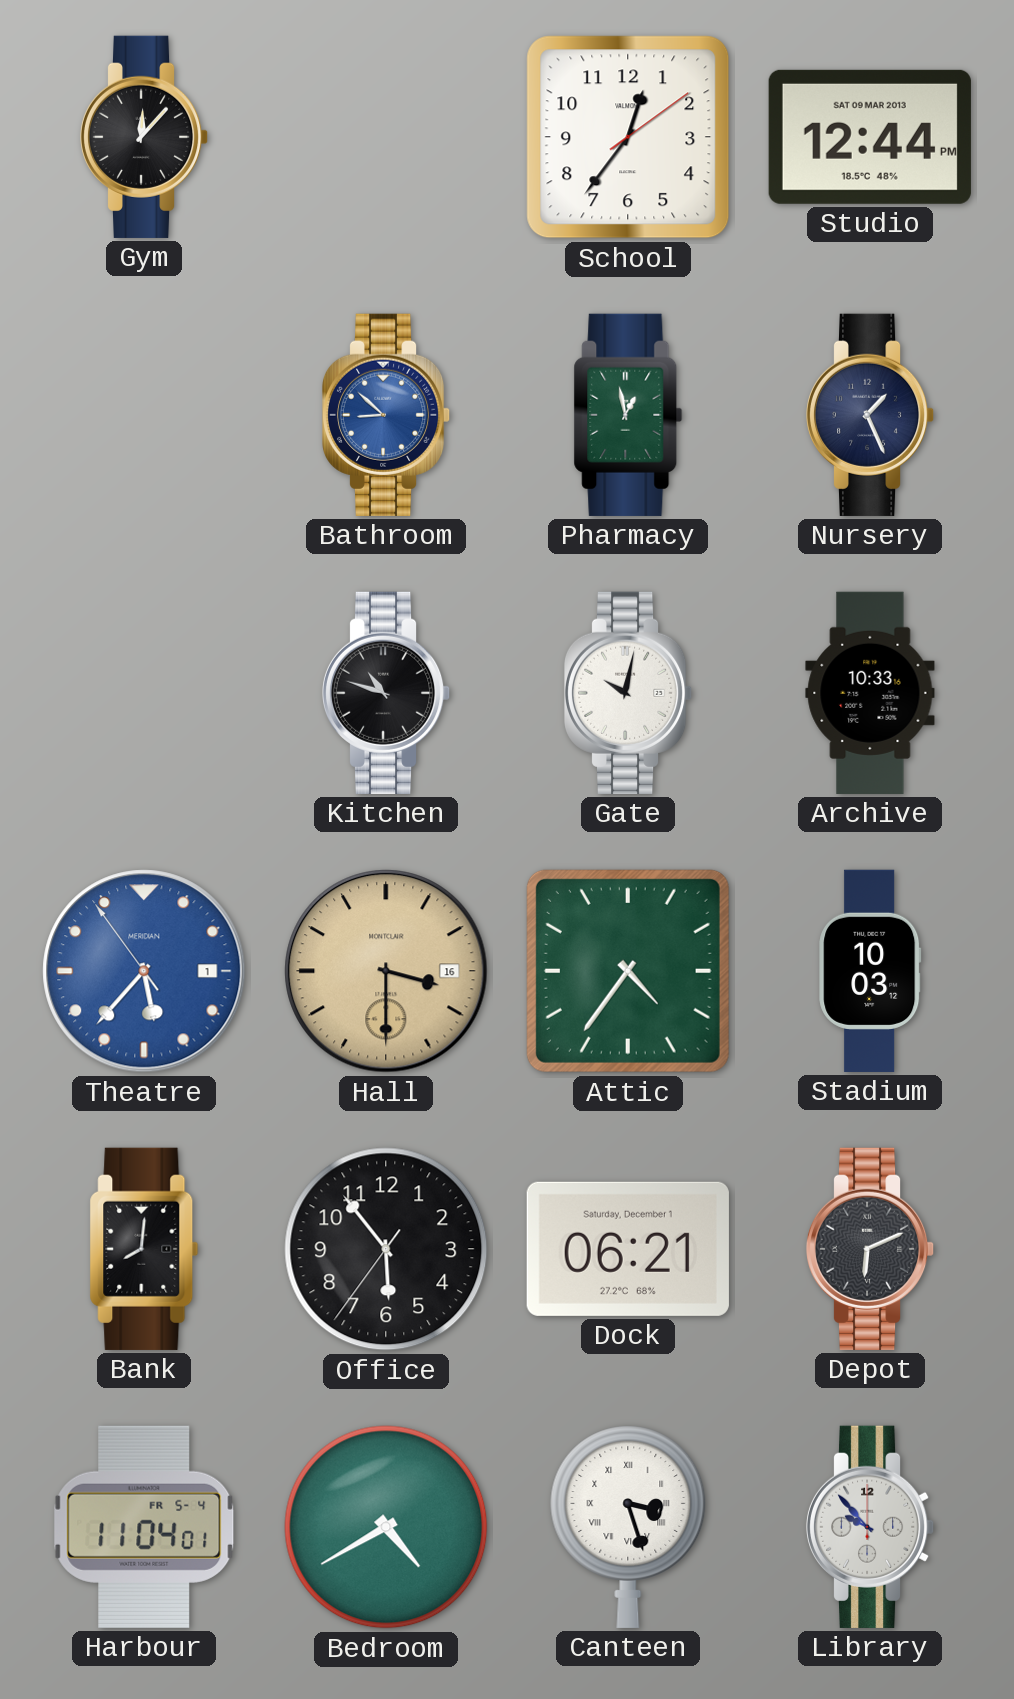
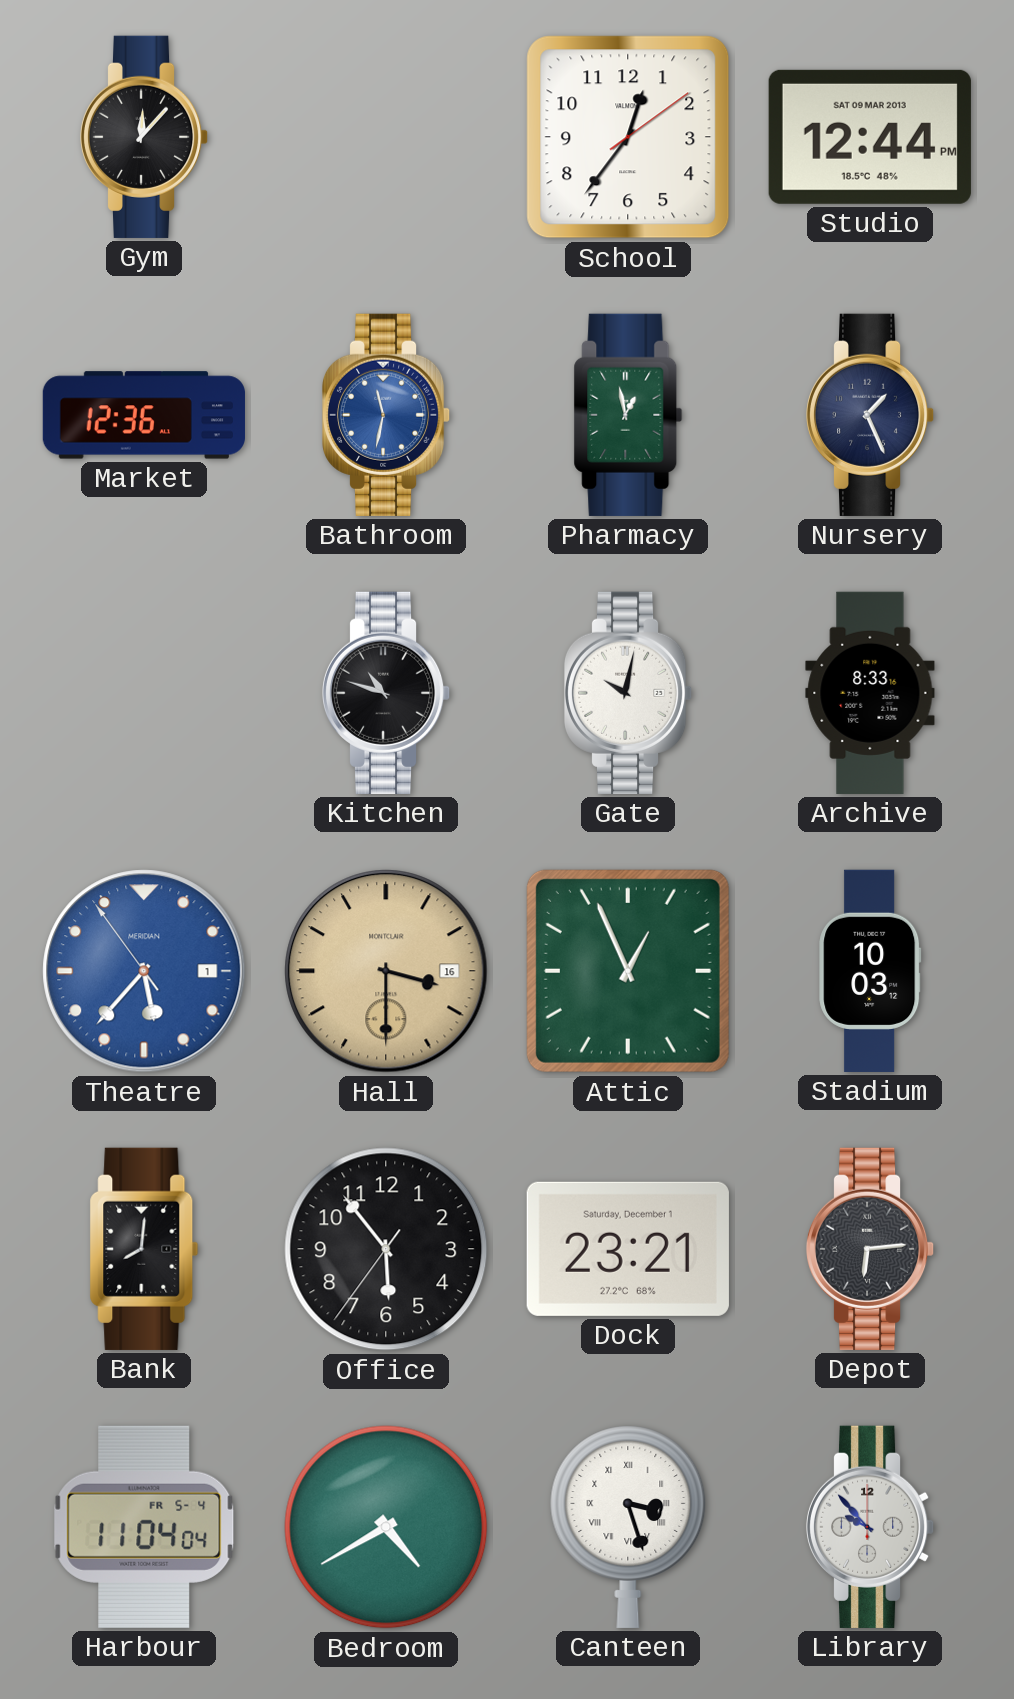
Market: none -> 12:36
Bathroom: 8:52 -> 11:32
Archive: 10:33 -> 8:33
Attic: 4:36 -> 12:56
Dock: 06:21 -> 23:21
Depot: 6:11 -> 6:14
Harbour: 11:04:01 -> 11:04:04
